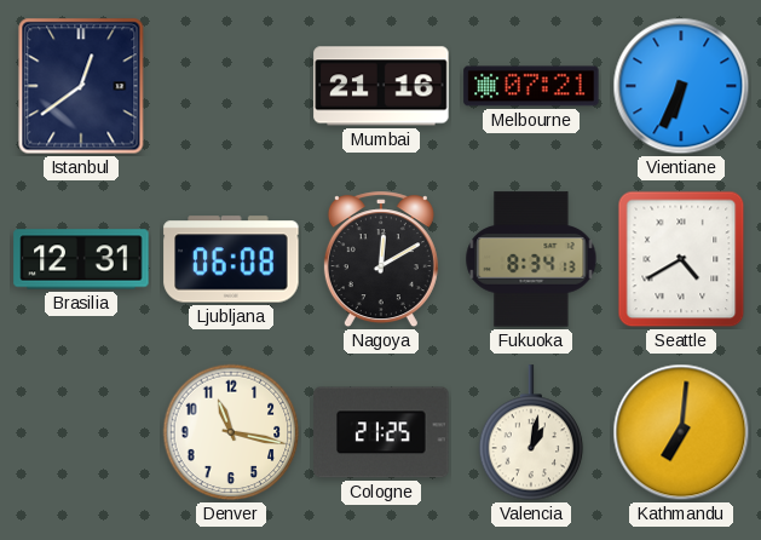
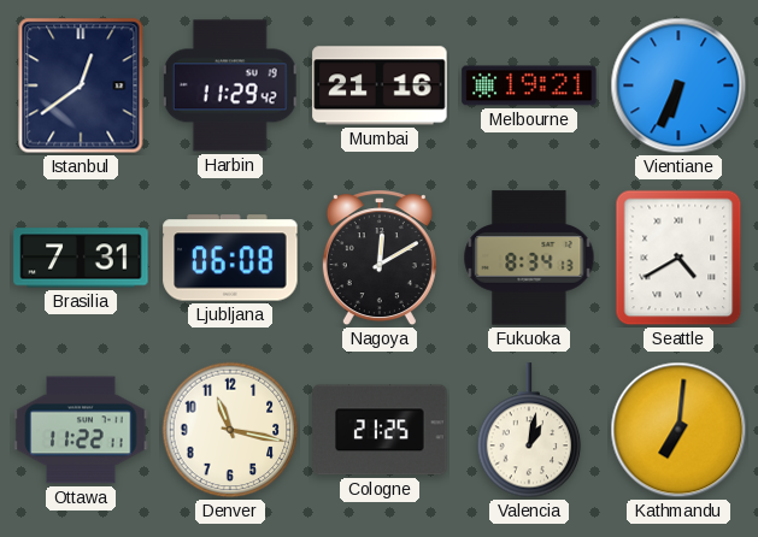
Harbin: none -> 11:29
Melbourne: 07:21 -> 19:21
Brasilia: 12:31 -> 7:31
Ottawa: none -> 11:22
